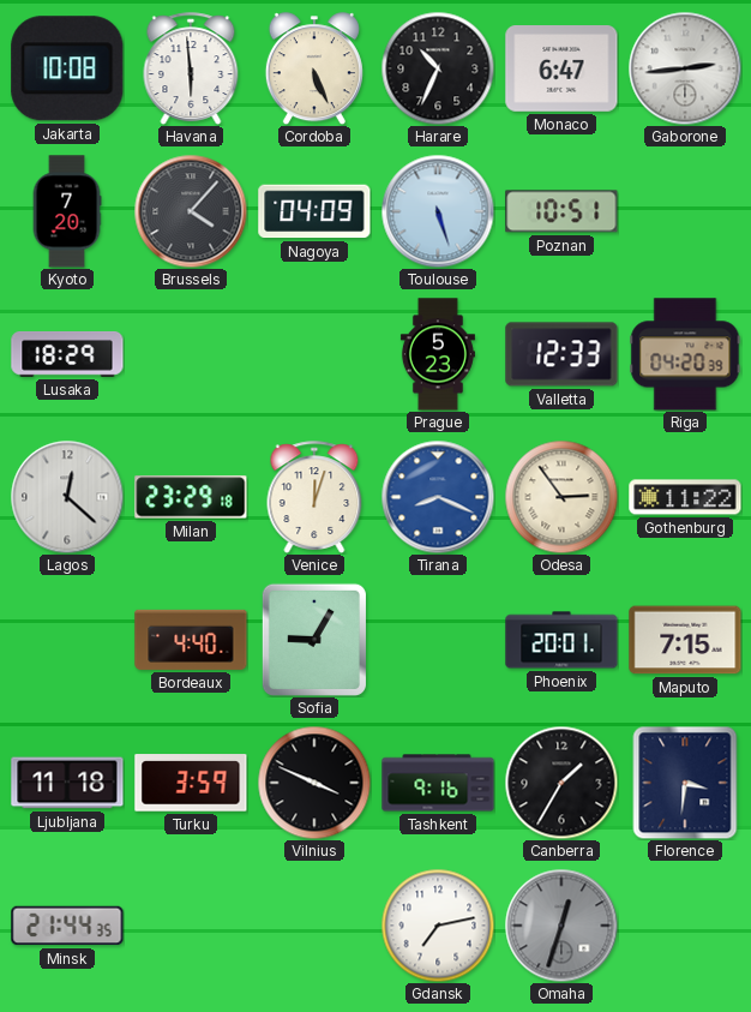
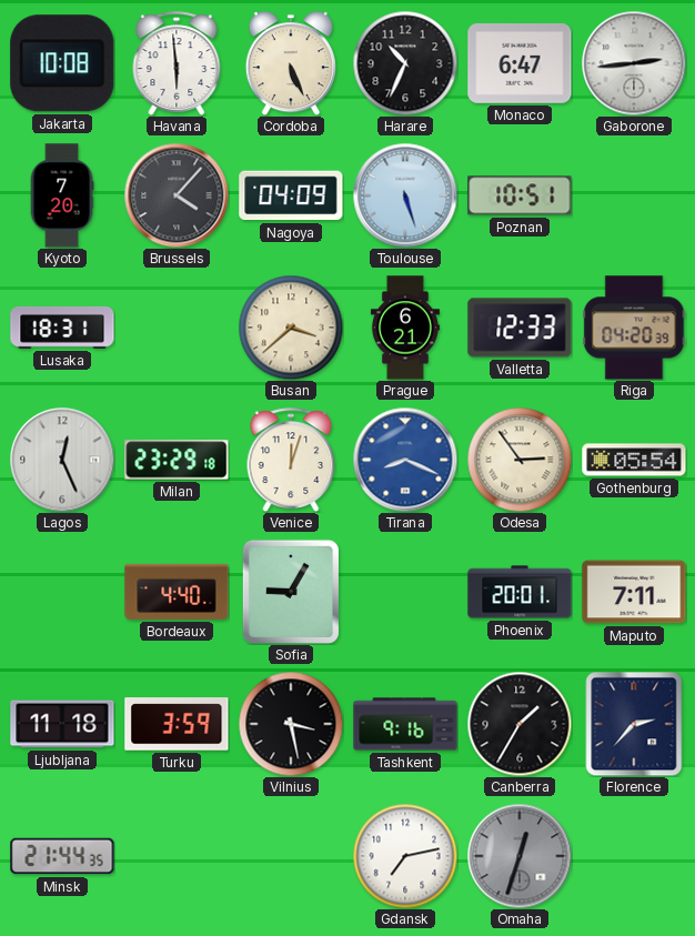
Lusaka: 18:29 -> 18:31
Busan: none -> 3:38
Prague: 5:23 -> 6:21
Lagos: 12:22 -> 12:26
Gothenburg: 11:22 -> 05:54
Maputo: 7:15 -> 7:11
Vilnius: 3:49 -> 3:28
Florence: 3:31 -> 2:37
